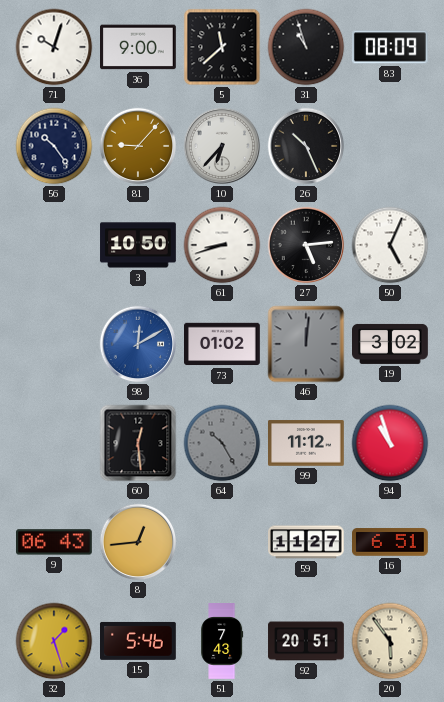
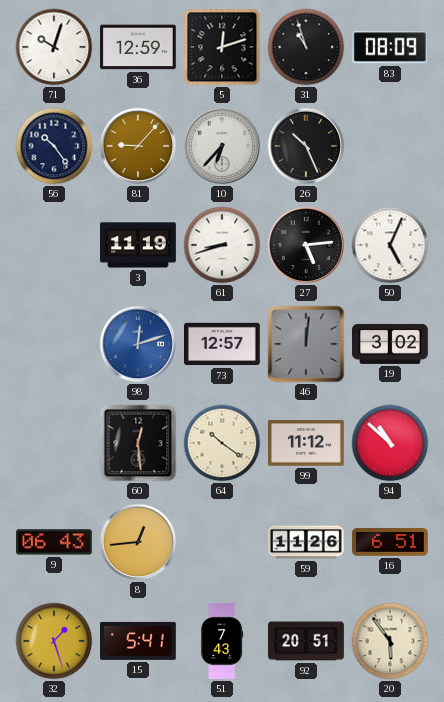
36: 9:00 -> 12:59
5: 11:38 -> 12:12
3: 10:50 -> 11:19
98: 12:10 -> 12:12
73: 01:02 -> 12:57
64: 10:25 -> 10:21
64 dial: grey -> cream
94: 10:57 -> 10:52
59: 11:27 -> 11:26
15: 5:46 -> 5:41
